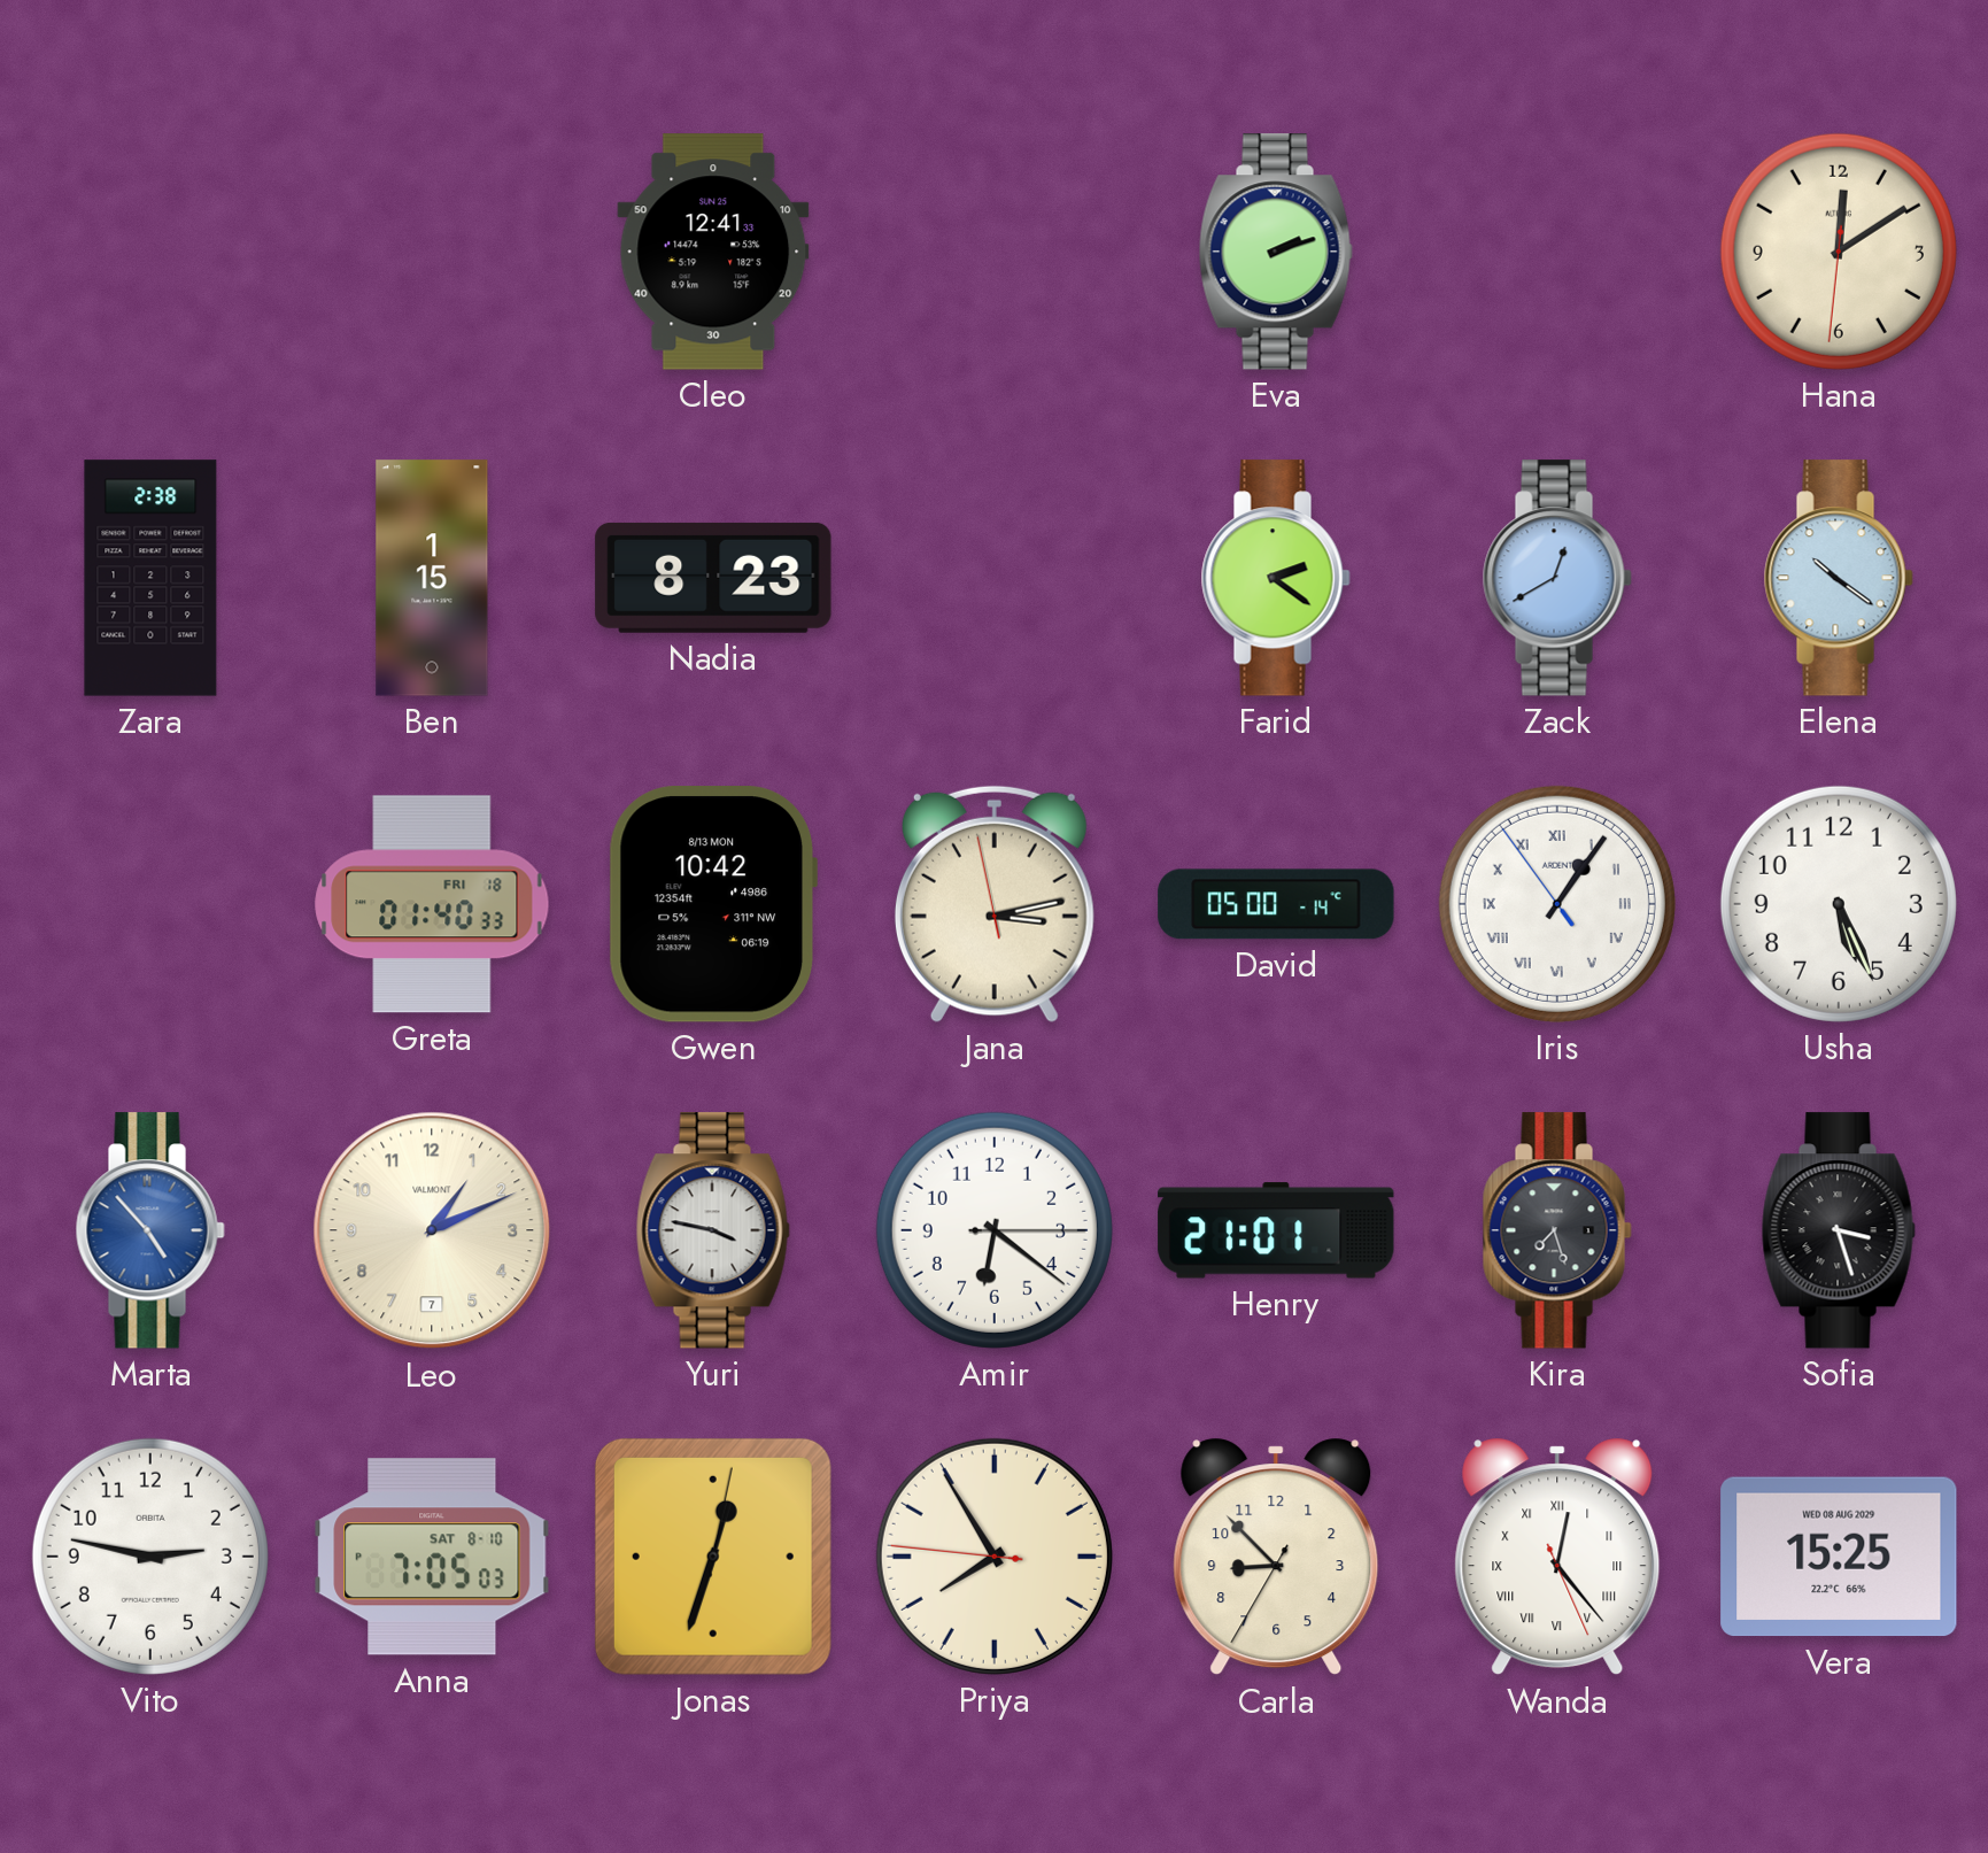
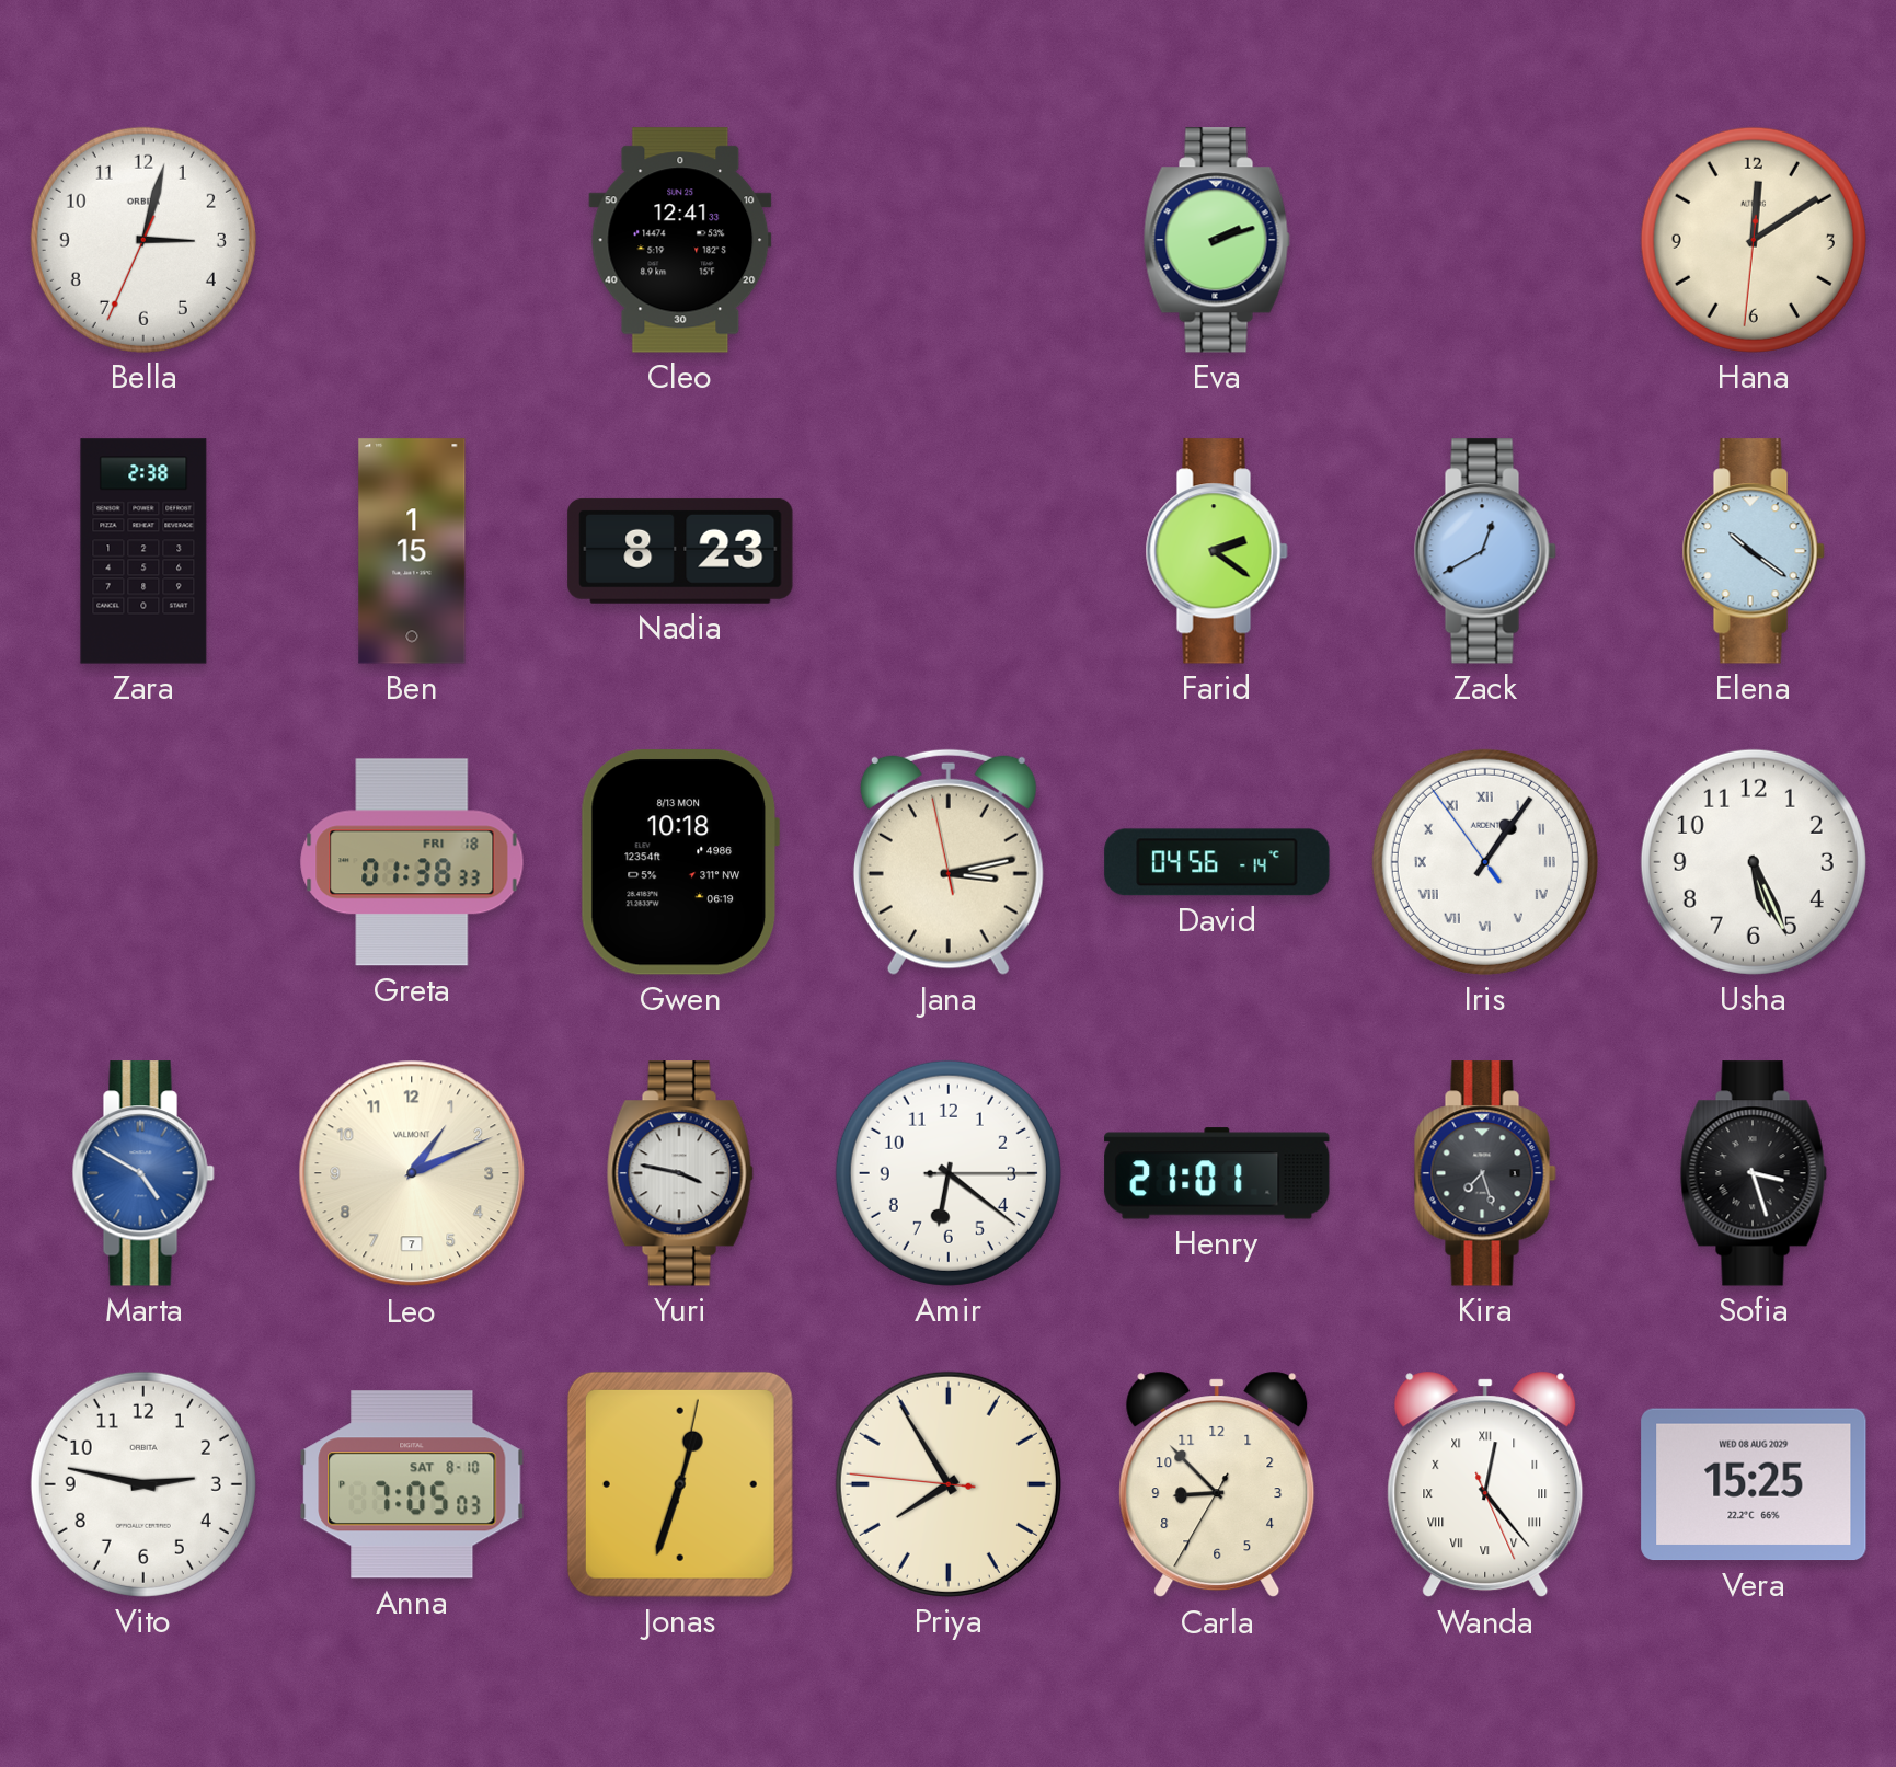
Bella: none -> 3:02
Greta: 01:40 -> 01:38
Gwen: 10:42 -> 10:18
David: 05:00 -> 04:56
Marta: 4:53 -> 4:50
